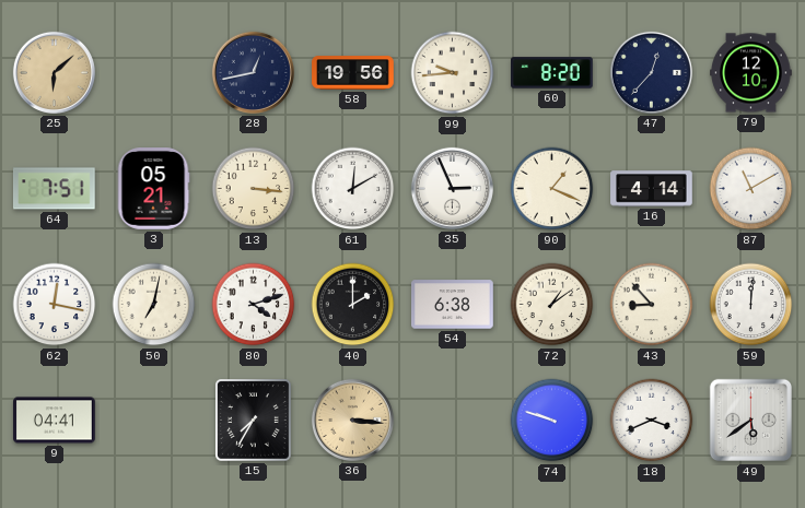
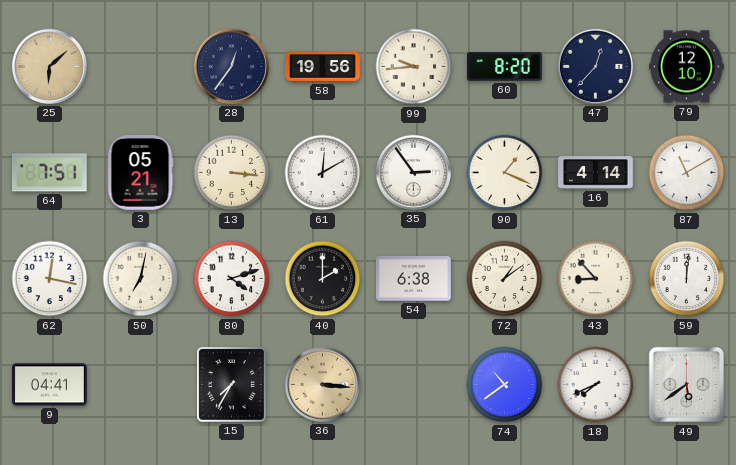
28: 12:43 -> 12:36
35: 2:56 -> 2:54
74: 9:48 -> 10:39
18: 3:41 -> 7:41
